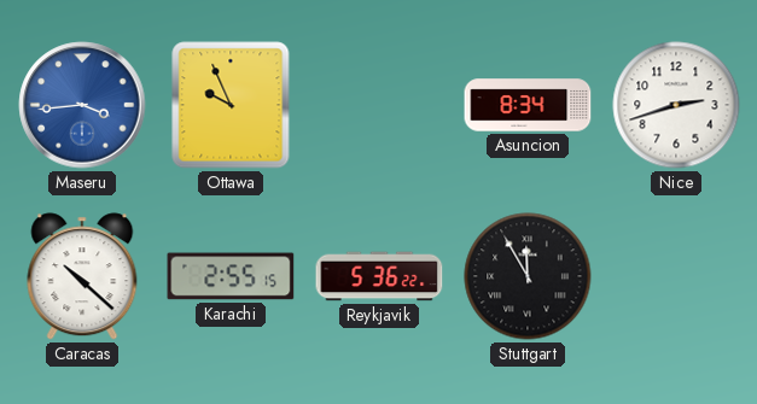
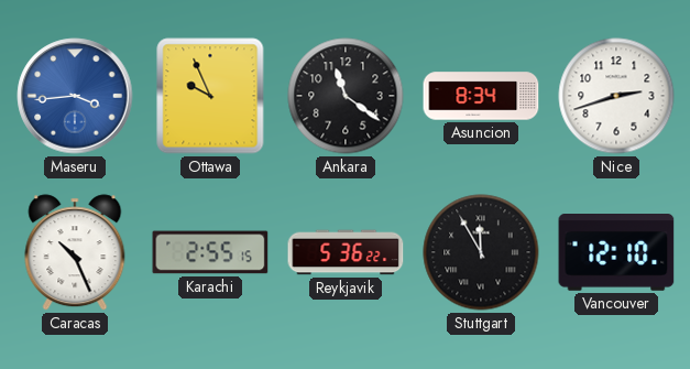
Ankara: none -> 11:21
Caracas: 10:22 -> 10:26
Vancouver: none -> 12:10
